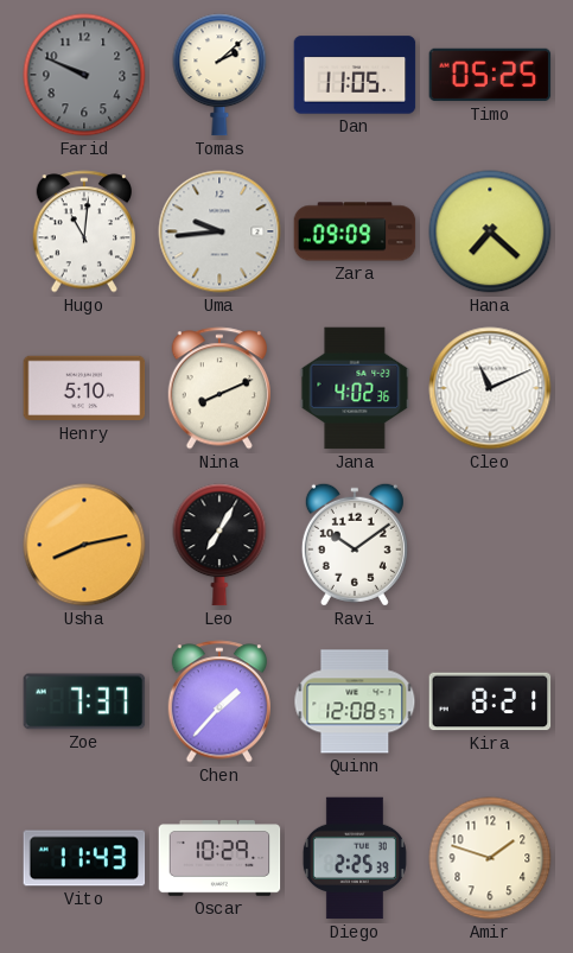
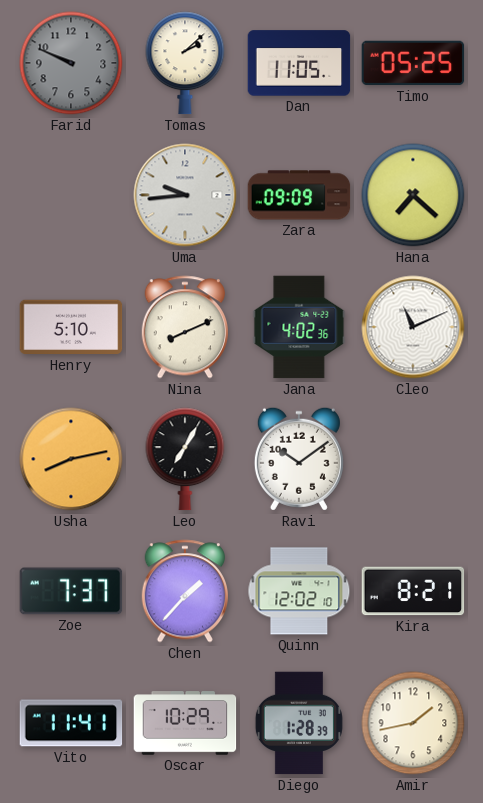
Hugo: 11:01 -> none
Quinn: 12:08 -> 12:02
Vito: 11:43 -> 11:41
Diego: 2:25 -> 1:28
Amir: 1:48 -> 1:43
